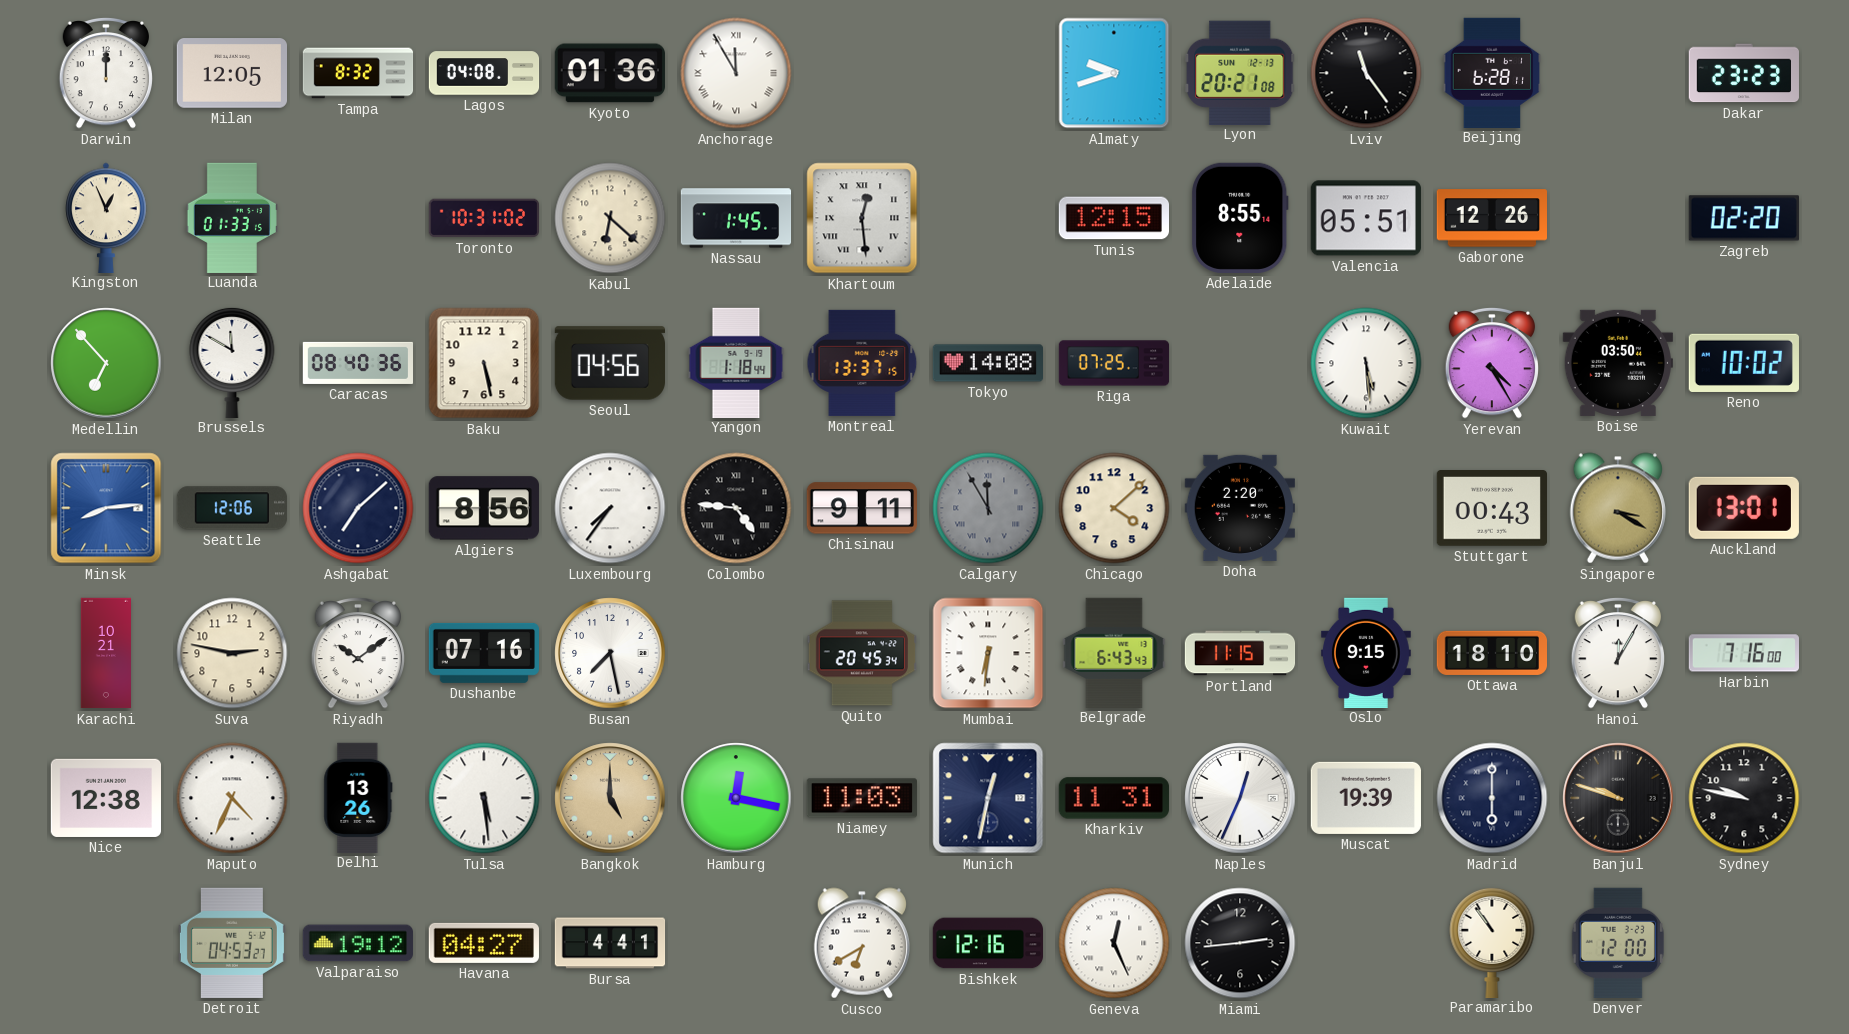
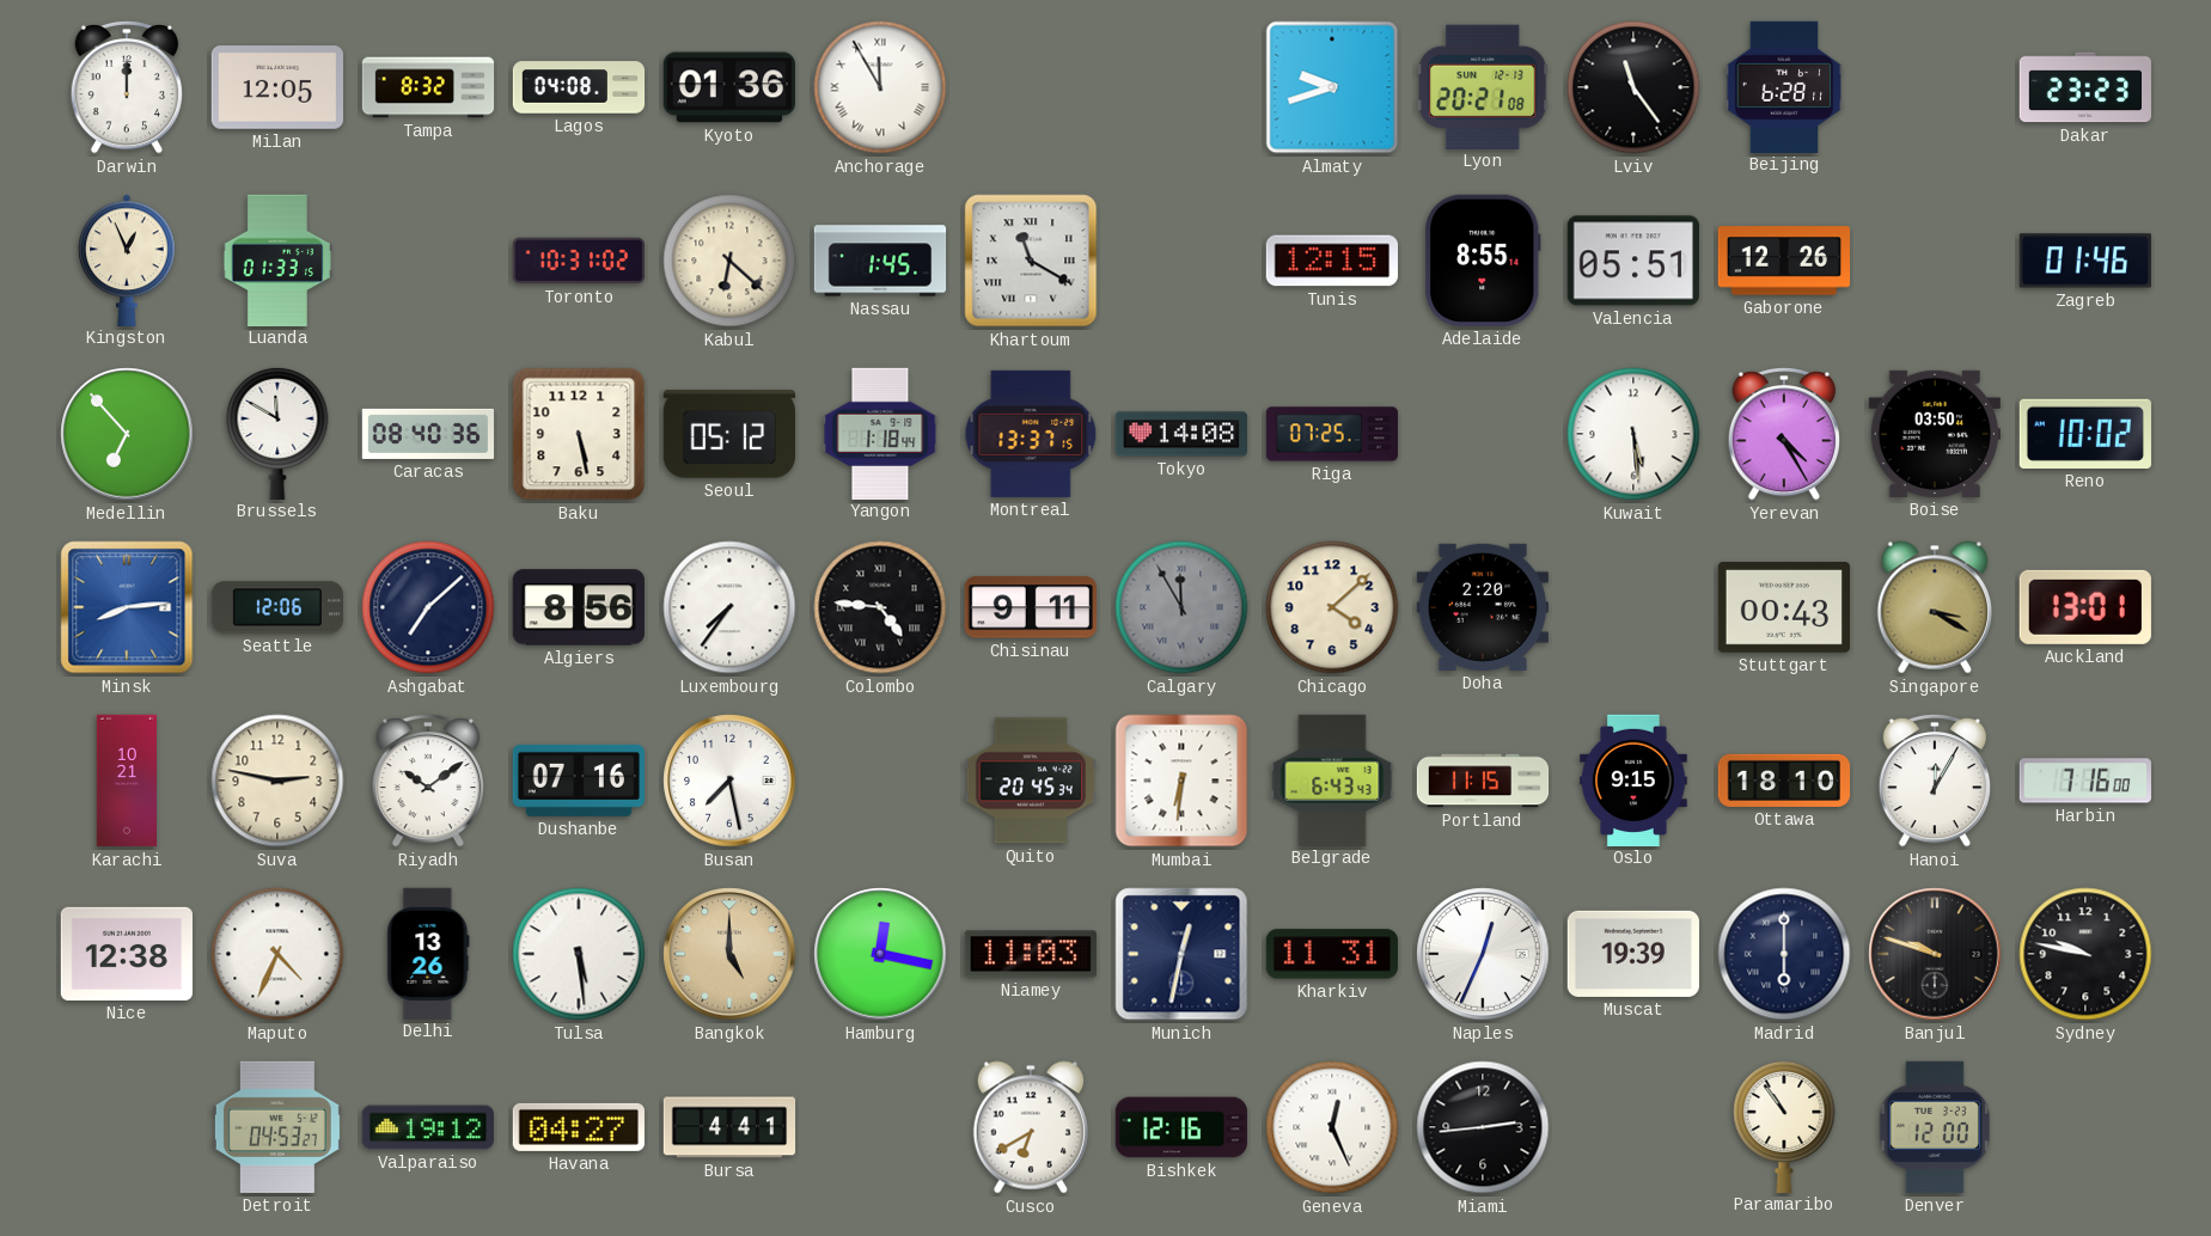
Khartoum: 12:29 -> 11:20
Zagreb: 02:20 -> 01:46
Seoul: 04:56 -> 05:12
